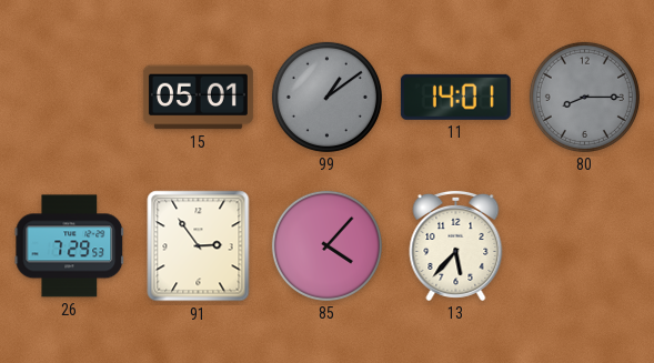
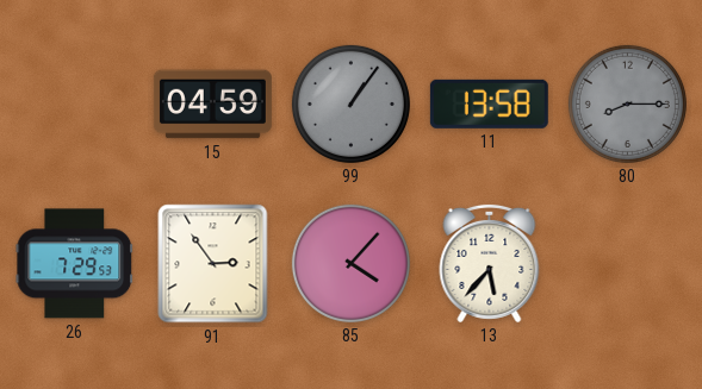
15: 05:01 -> 04:59
99: 1:09 -> 1:06
11: 14:01 -> 13:58
